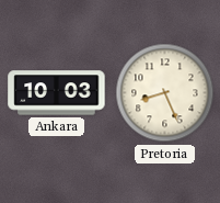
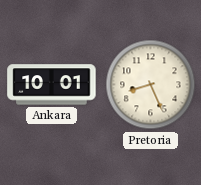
Ankara: 10:03 -> 10:01
